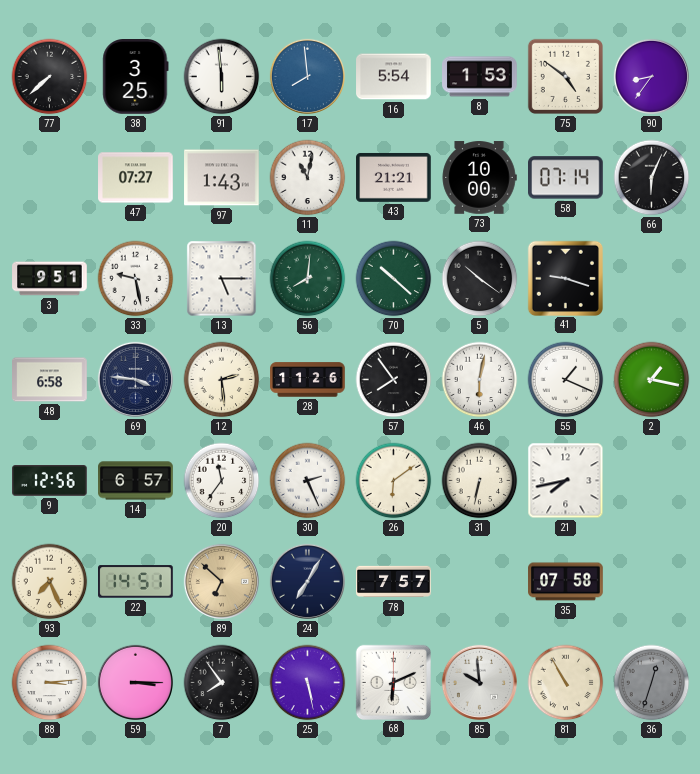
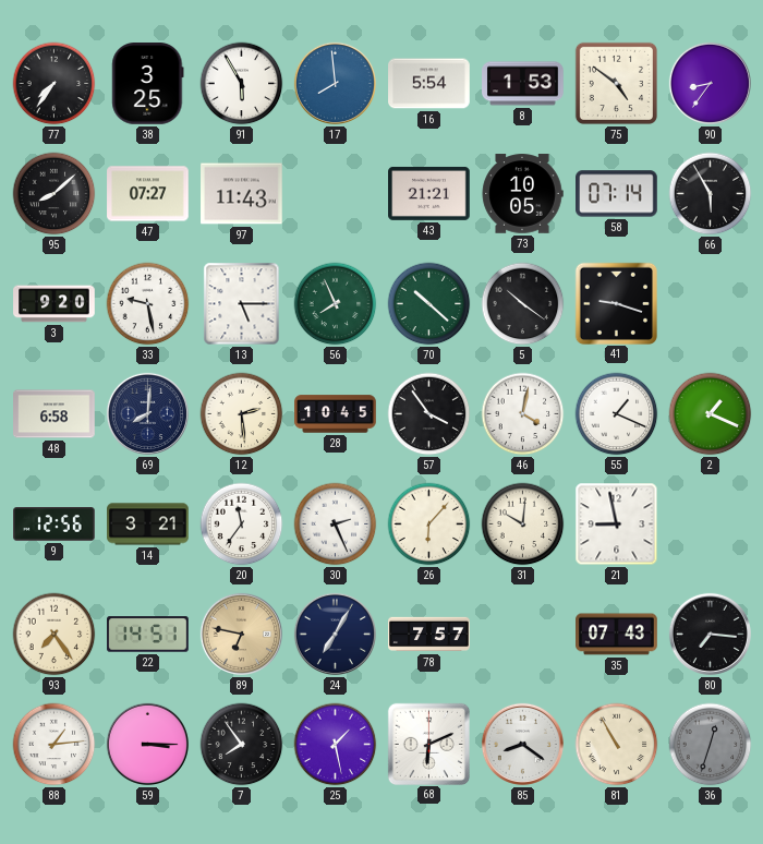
77: 7:38 -> 7:36
91: 5:59 -> 5:55
95: none -> 8:08
97: 1:43 -> 11:43
11: 11:02 -> none
73: 10:00 -> 10:05
66: 6:04 -> 5:55
3: 9:51 -> 9:20
56: 8:01 -> 7:56
69: 3:46 -> 8:01
28: 11:26 -> 10:45
57: 7:54 -> 3:54
46: 6:02 -> 4:02
2: 1:17 -> 1:19
14: 6:57 -> 3:21
26: 6:09 -> 6:07
31: 6:32 -> 10:01
21: 7:43 -> 8:58
93: 7:26 -> 7:24
89: 6:52 -> 6:47
35: 07:58 -> 07:43
80: none -> 7:16
88: 3:14 -> 1:14
25: 5:28 -> 1:28
85: 9:59 -> 8:21
